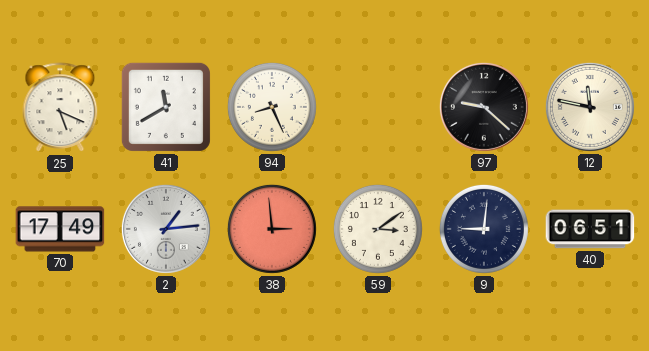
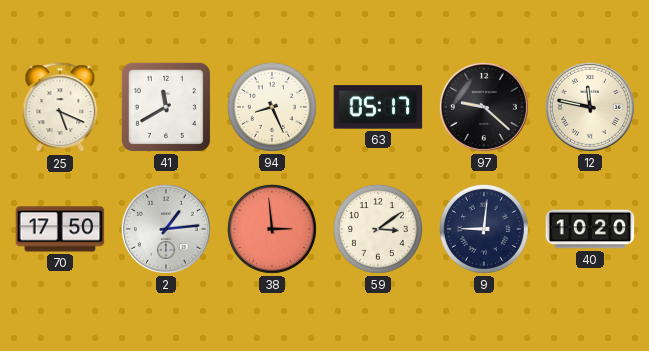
63: none -> 05:17
70: 17:49 -> 17:50
40: 06:51 -> 10:20
